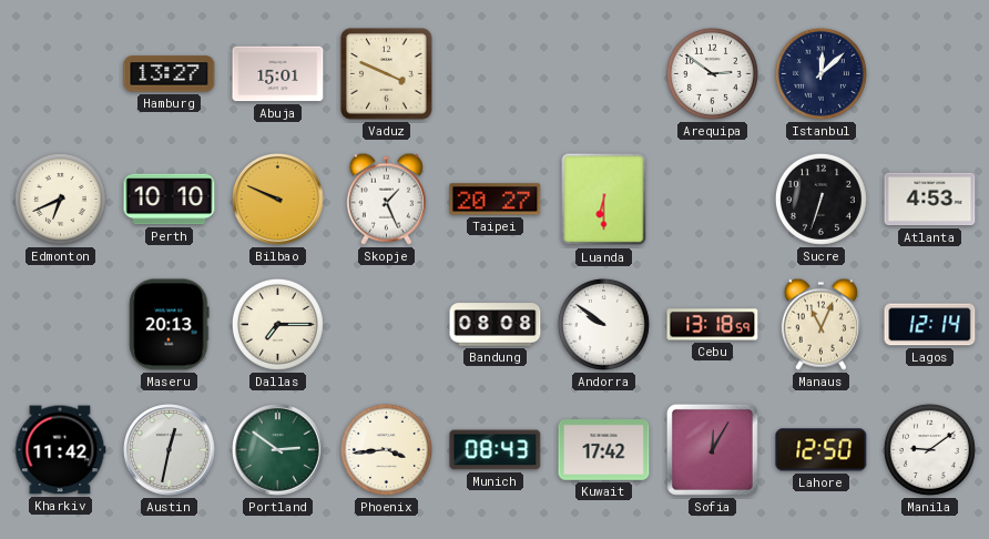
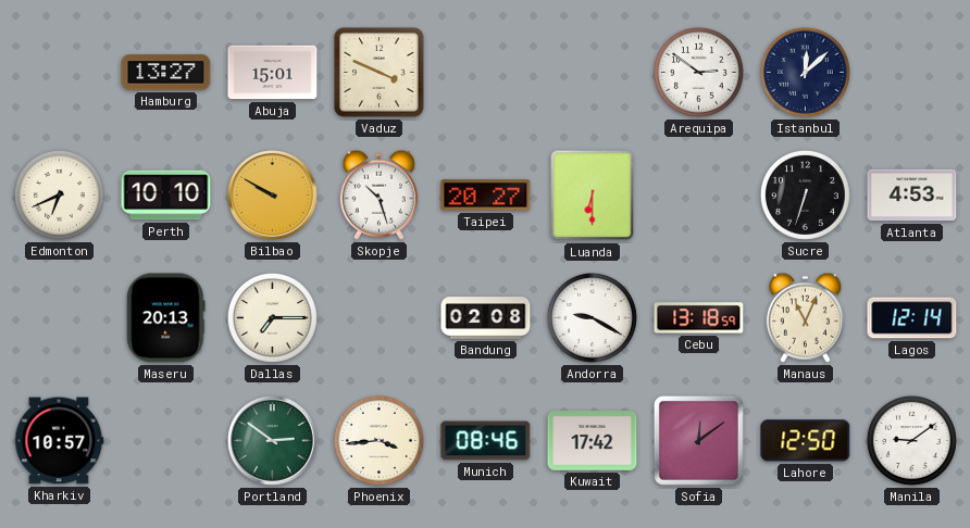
Bilbao: 9:49 -> 9:50
Skopje: 1:26 -> 10:27
Bandung: 08:08 -> 02:08
Andorra: 9:51 -> 9:20
Kharkiv: 11:42 -> 10:57
Austin: 12:32 -> none
Munich: 08:43 -> 08:46
Sofia: 12:05 -> 12:09
